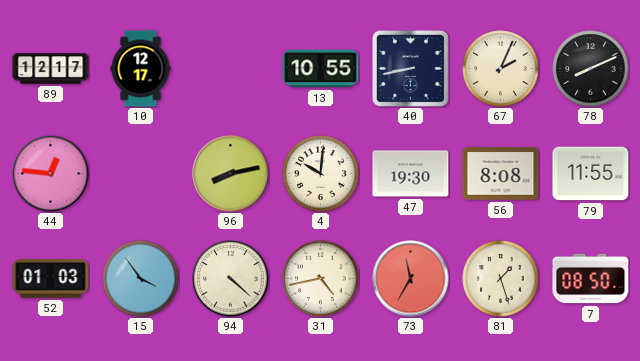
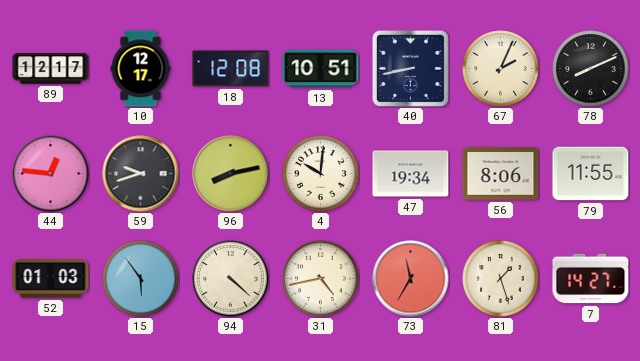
18: none -> 12:08
13: 10:55 -> 10:51
59: none -> 9:42
47: 19:30 -> 19:34
56: 8:08 -> 8:06
15: 3:54 -> 5:54
7: 08:50 -> 14:27
